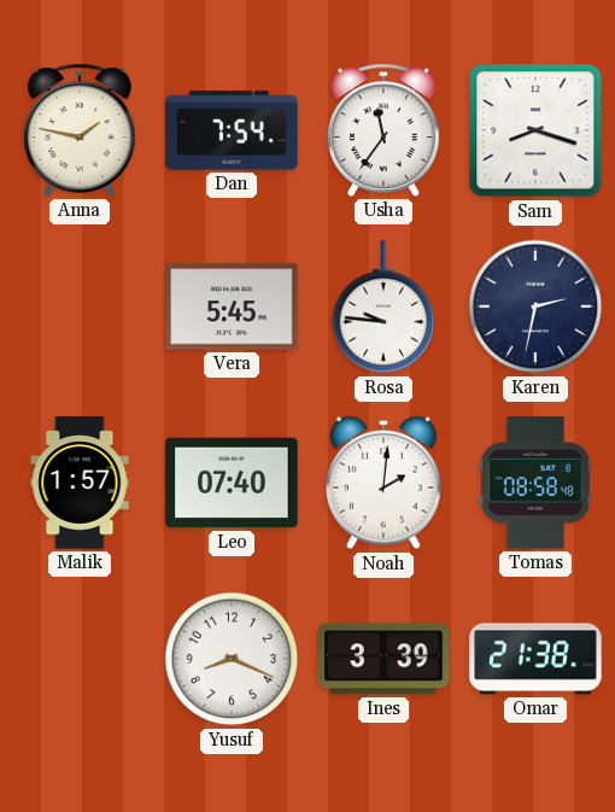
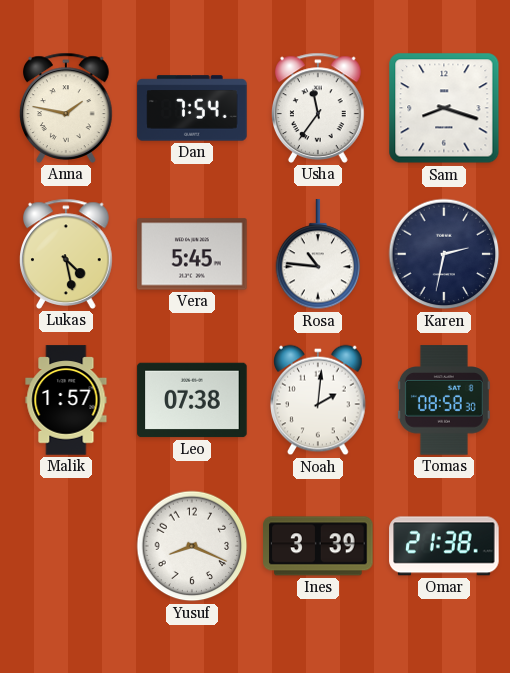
Lukas: none -> 4:28
Rosa: 9:46 -> 10:46
Leo: 07:40 -> 07:38
Tomas: 08:58:48 -> 08:58:30
